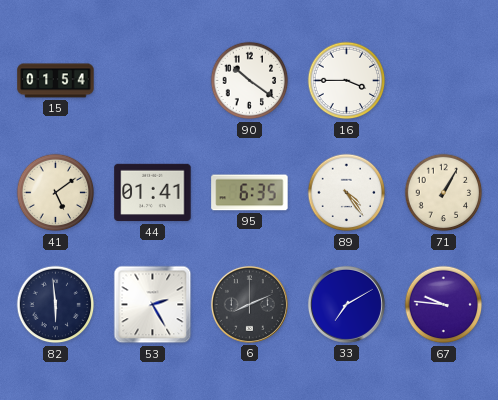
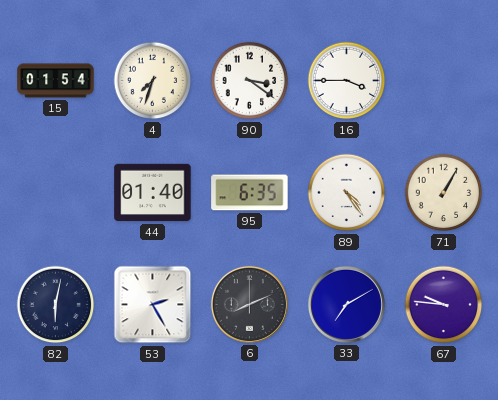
4: none -> 7:33
90: 10:21 -> 3:21
41: 5:09 -> none
44: 01:41 -> 01:40
82: 5:59 -> 6:02
